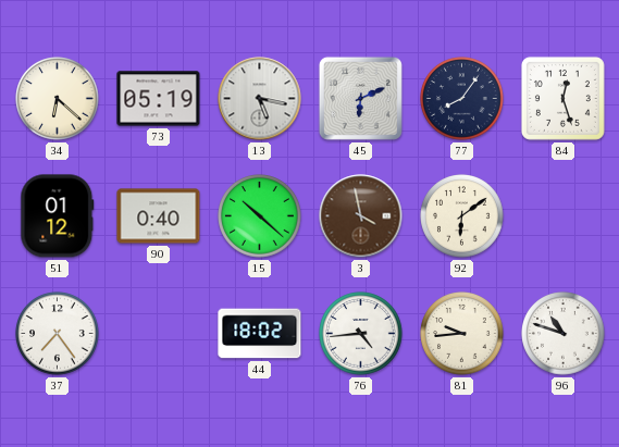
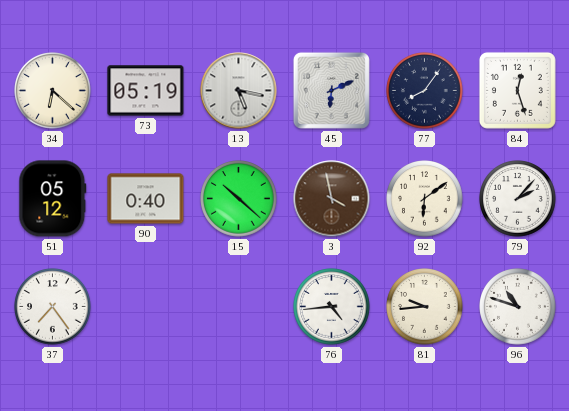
51: 01:12 -> 05:12
79: none -> 2:07
44: 18:02 -> none
